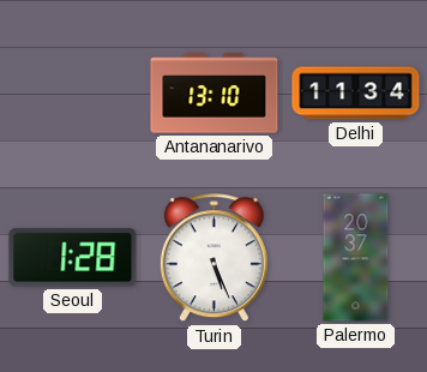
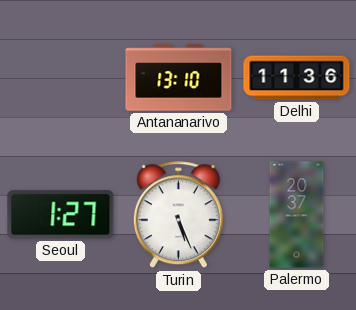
Delhi: 11:34 -> 11:36
Seoul: 1:28 -> 1:27
